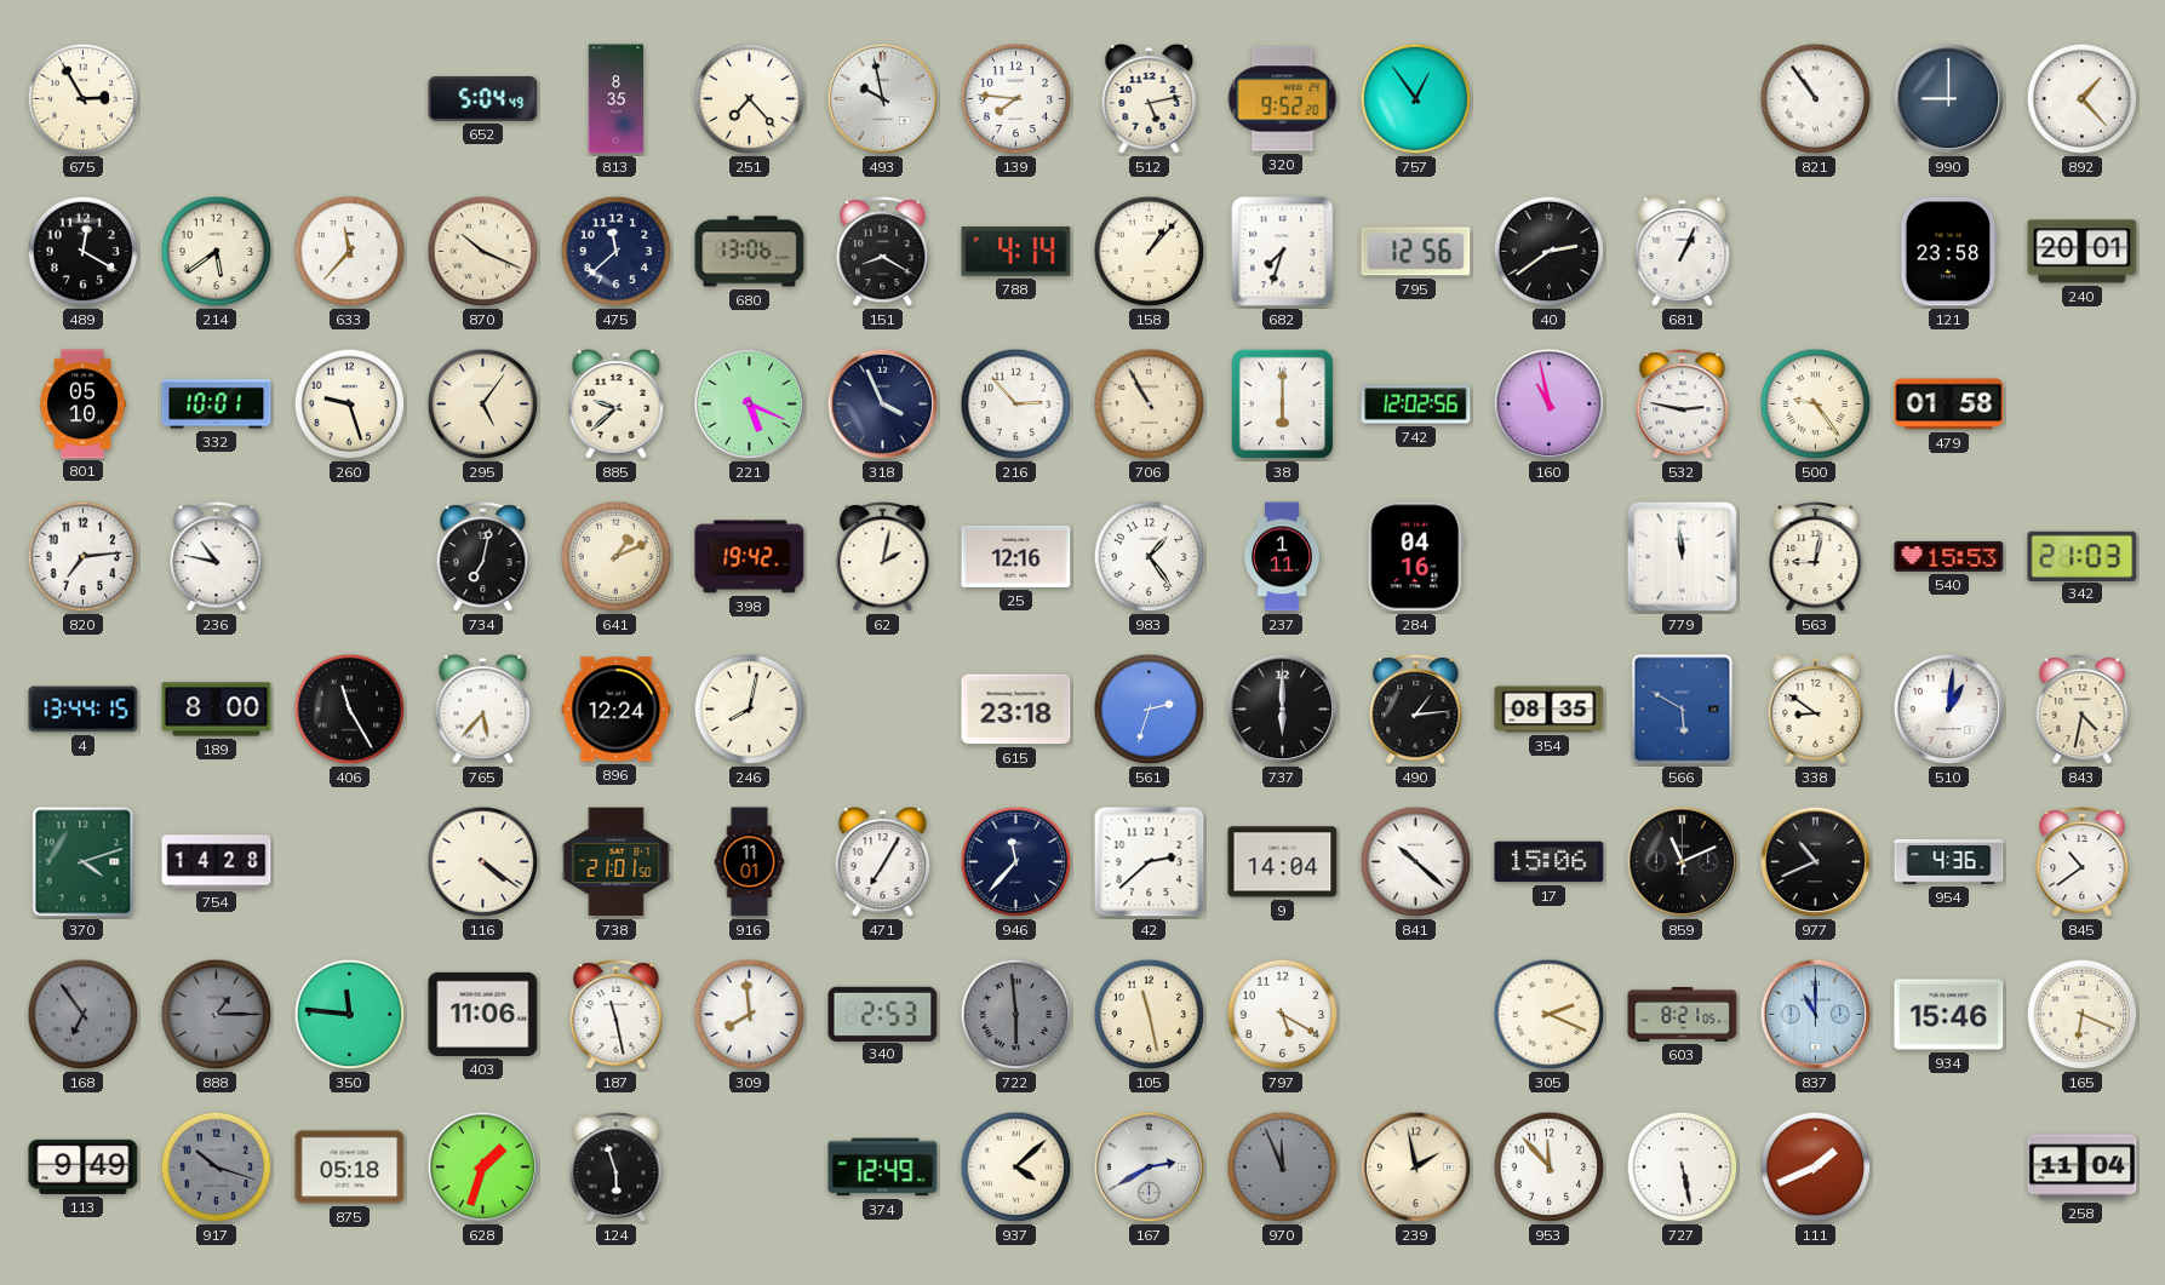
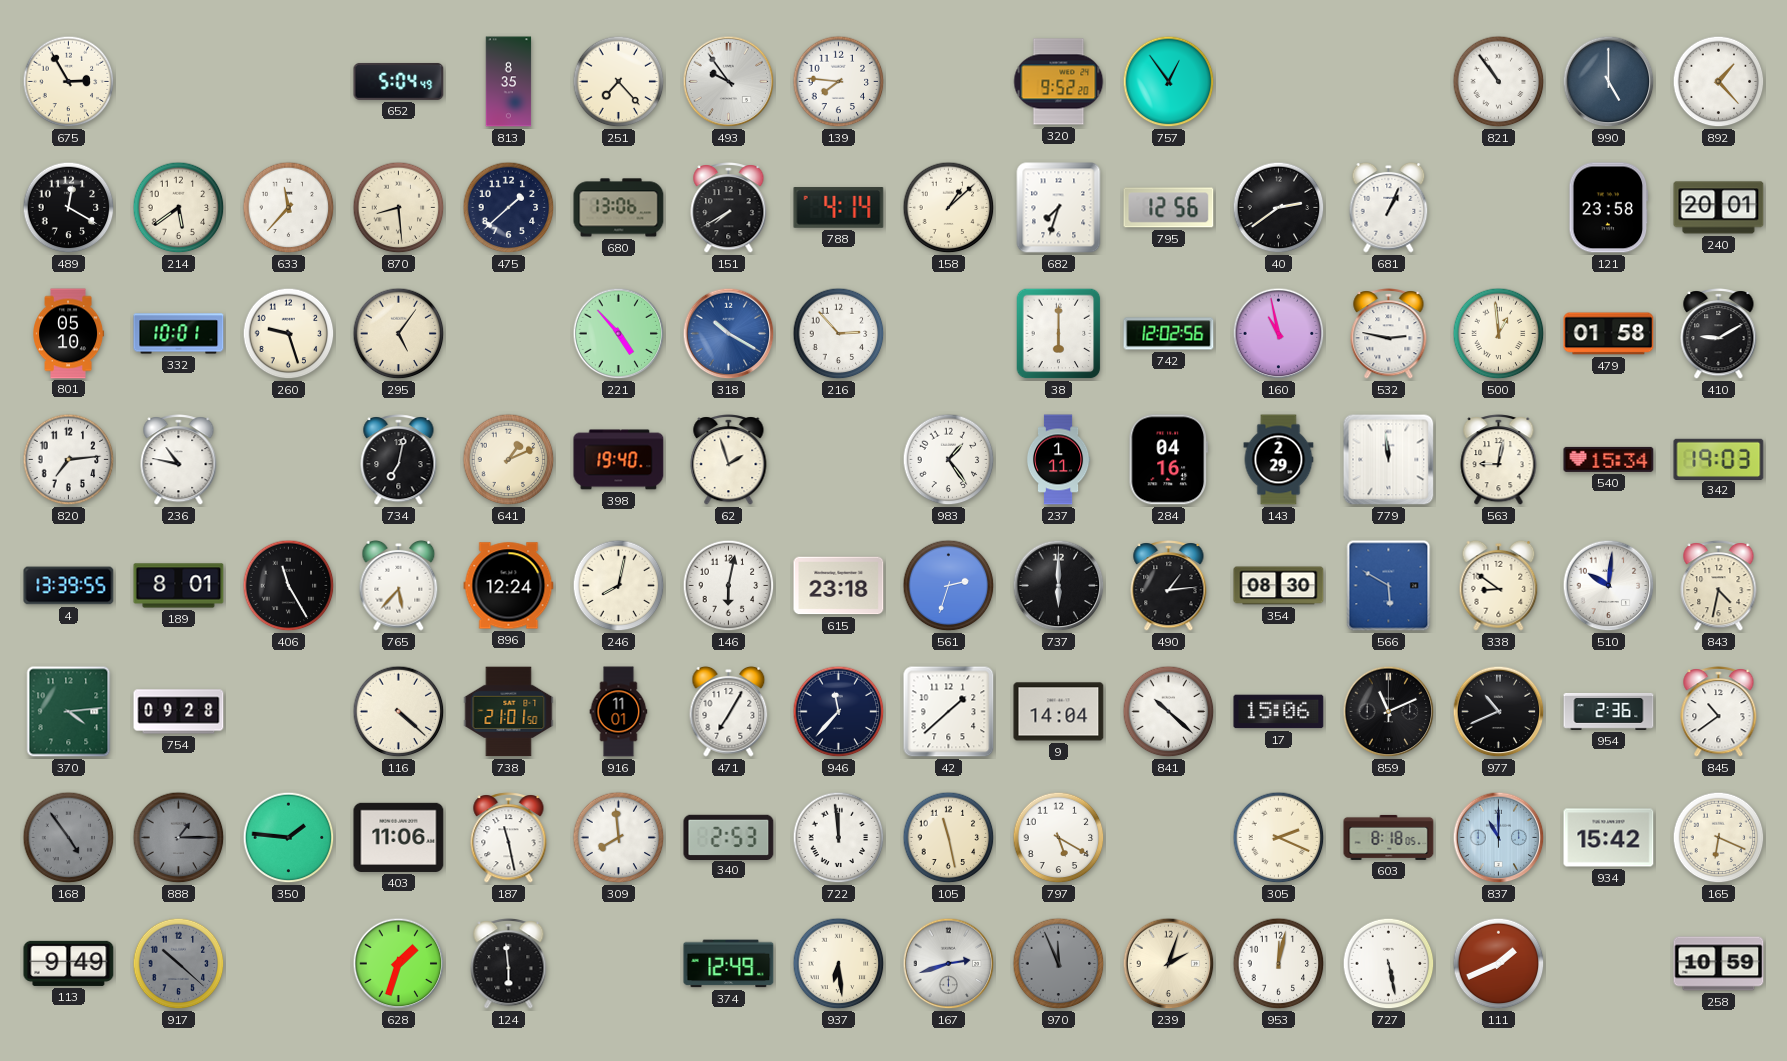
493: 9:58 -> 9:54
512: 5:13 -> none
990: 9:00 -> 5:00
870: 10:19 -> 8:29
475: 11:38 -> 1:38
151: 8:20 -> 7:40
158: 1:07 -> 1:08
885: 9:38 -> none
221: 5:19 -> 4:53
318: 3:56 -> 10:20
318 dial: navy -> blue
706: 10:55 -> none
500: 9:24 -> 12:59
410: none -> 9:10
398: 19:42 -> 19:40
62: 2:02 -> 1:57
25: 12:16 -> none
143: none -> 2:29
540: 15:53 -> 15:34
342: 21:03 -> 19:03
4: 13:44 -> 13:39
189: 8:00 -> 8:01
146: none -> 6:02
354: 08:35 -> 08:30
510: 1:01 -> 10:01
370: 4:12 -> 4:14
754: 14:28 -> 09:28
116: 4:21 -> 4:22
42: 2:38 -> 1:38
954: 4:36 -> 2:36
168: 6:54 -> 4:54
350: 11:46 -> 1:46
722: 5:59 -> 11:59
722 dial: grey -> white
603: 8:21 -> 8:18
934: 15:46 -> 15:42
917: 10:18 -> 10:22
875: 05:18 -> none
124: 5:57 -> 5:59
937: 4:08 -> 6:29
167: 2:40 -> 2:42
239: 1:58 -> 2:03
953: 11:53 -> 12:02
258: 11:04 -> 10:59
